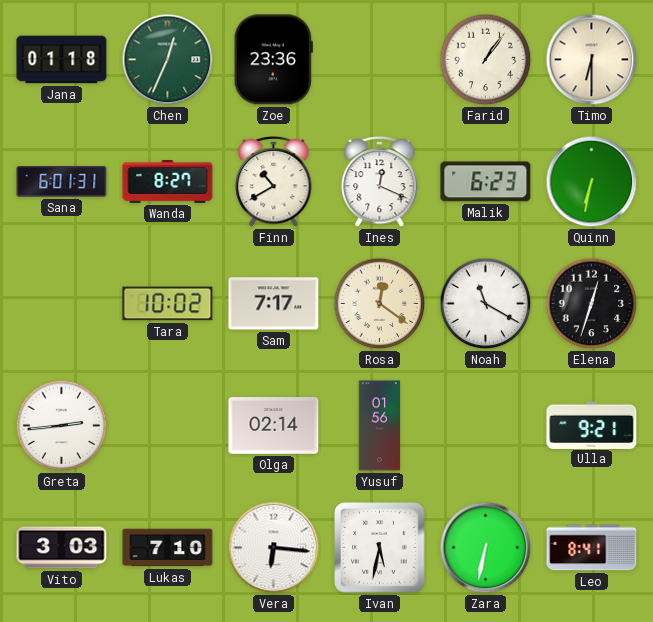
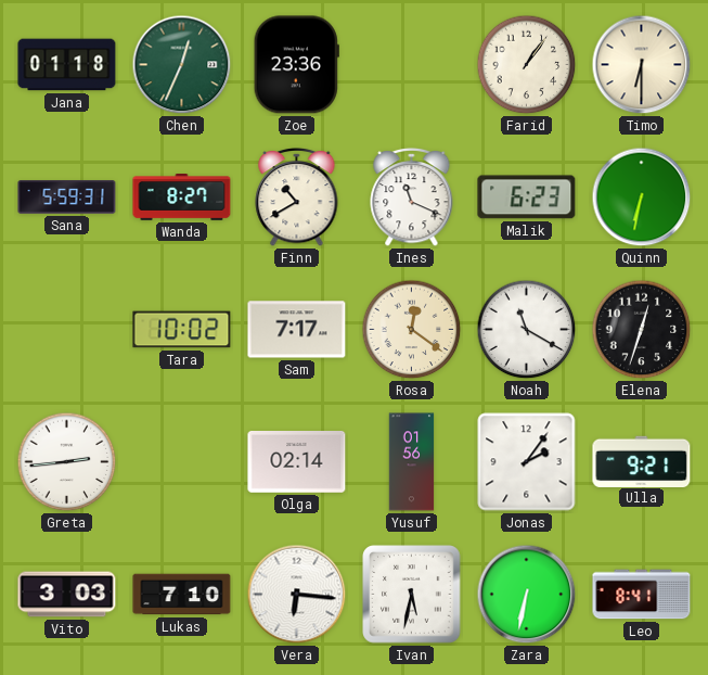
Sana: 6:01 -> 5:59
Ines: 12:19 -> 11:19
Jonas: none -> 2:06
